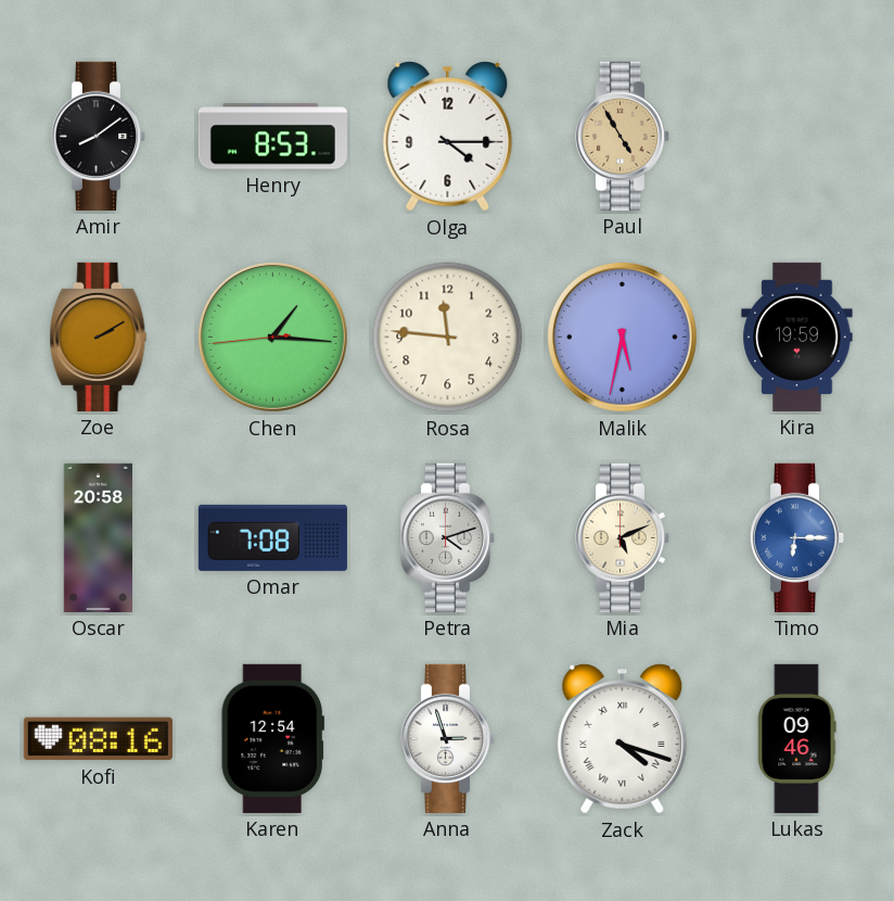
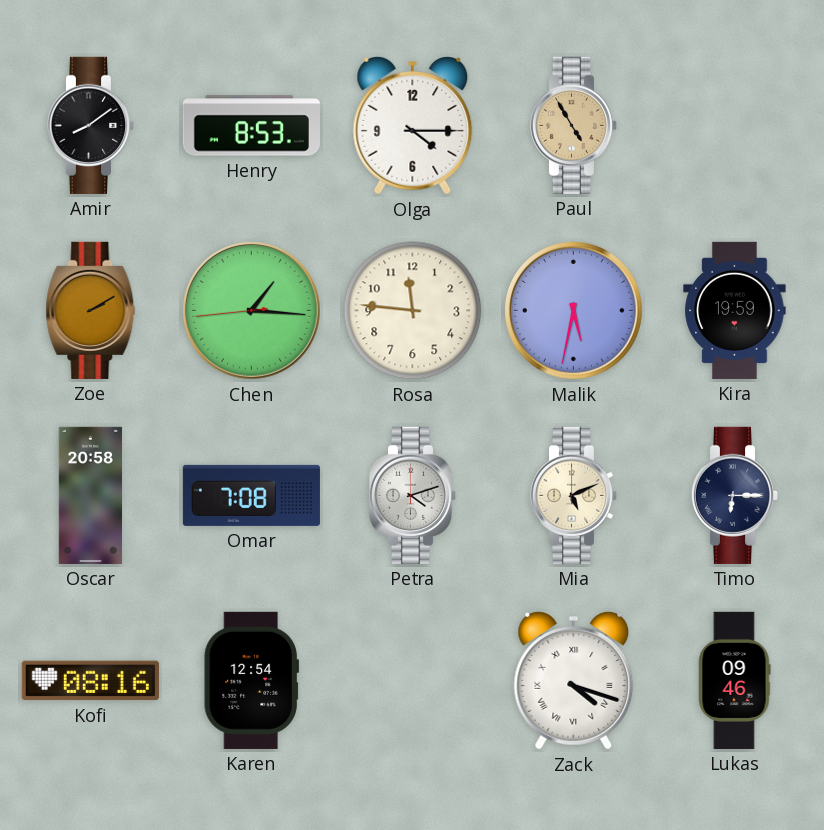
Timo dial: blue -> navy
Anna: 2:57 -> none
